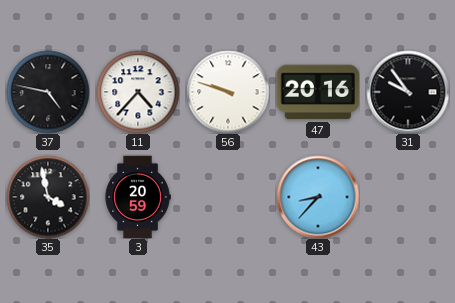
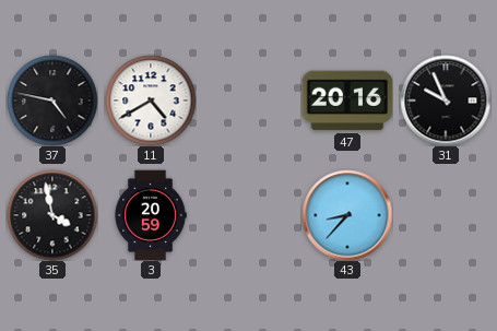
11: 4:37 -> 4:40
56: 9:48 -> none
31: 9:54 -> 9:56
